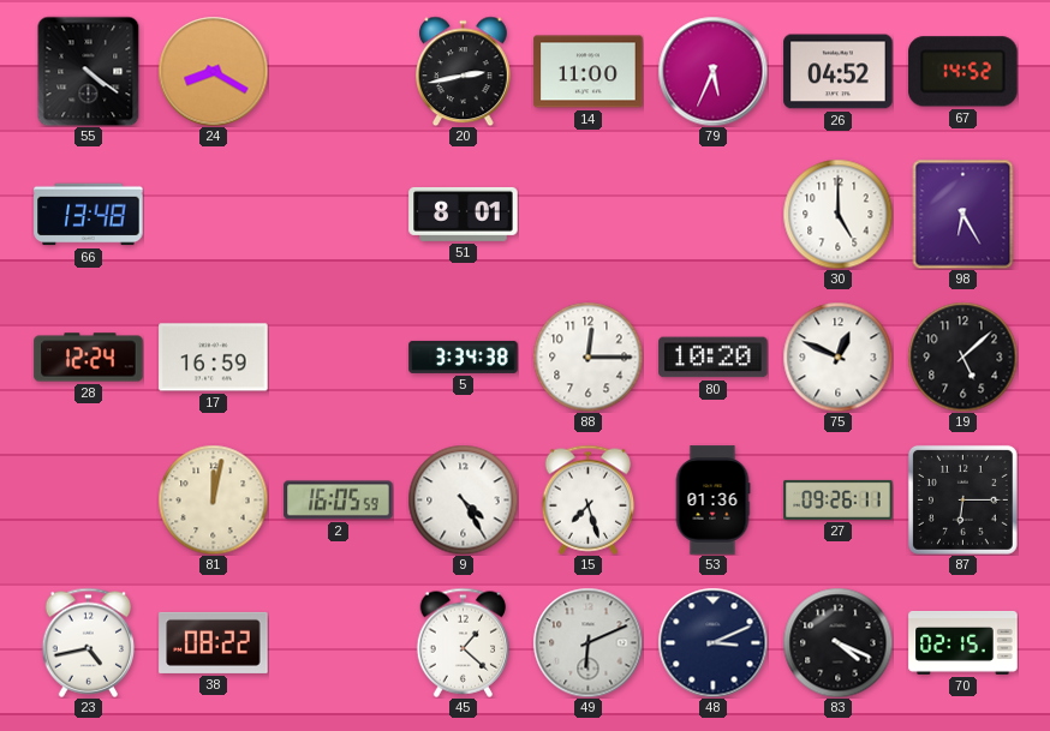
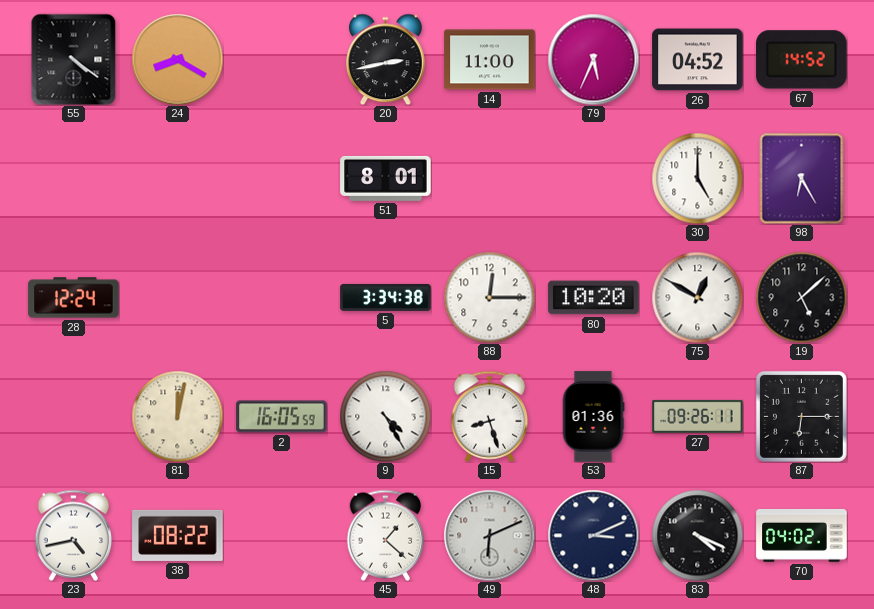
66: 13:48 -> none
17: 16:59 -> none
75: 12:49 -> 12:50
15: 7:27 -> 8:27
70: 02:15 -> 04:02
